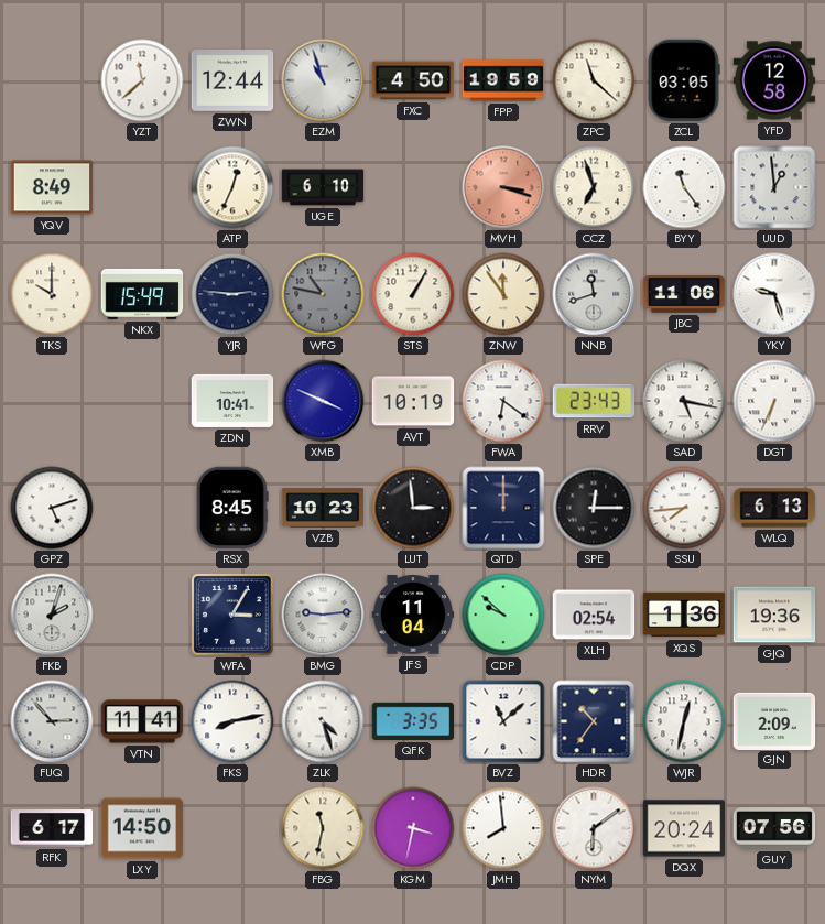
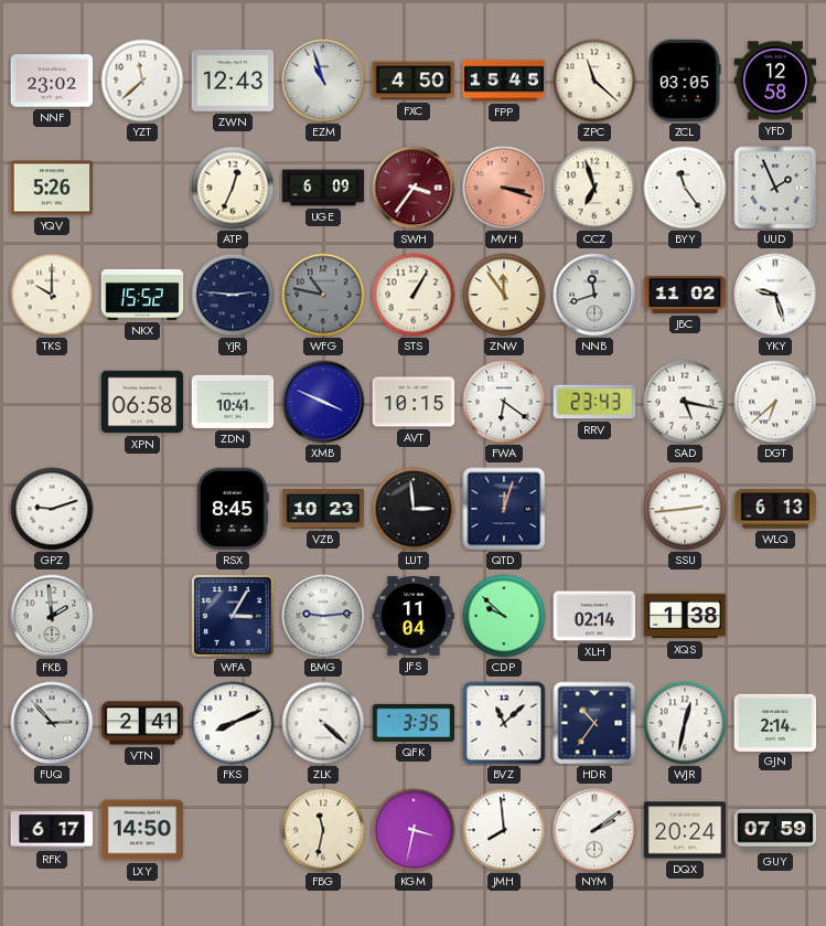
NNF: none -> 23:02
ZWN: 12:44 -> 12:43
FPP: 19:59 -> 15:45
YQV: 8:49 -> 5:26
UGE: 6:10 -> 6:09
SWH: none -> 3:36
UUD: 12:59 -> 1:56
NKX: 15:49 -> 15:52
JBC: 11:06 -> 11:02
XPN: none -> 06:58
AVT: 10:19 -> 10:15
DGT: 6:34 -> 6:38
GPZ: 5:12 -> 9:12
QTD: 12:00 -> 12:03
SPE: 12:15 -> none
SSU: 7:44 -> 2:44
FKB: 2:03 -> 1:59
XLH: 02:54 -> 02:14
XQS: 1:36 -> 1:38
GJQ: 19:36 -> none
VTN: 11:41 -> 2:41
FKS: 8:13 -> 8:11
ZLK: 4:27 -> 4:22
GJN: 2:09 -> 2:14
NYM: 6:09 -> 2:09
GUY: 07:56 -> 07:59
